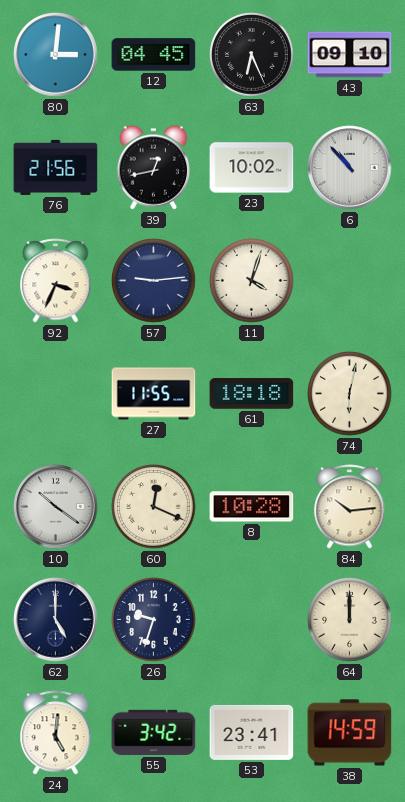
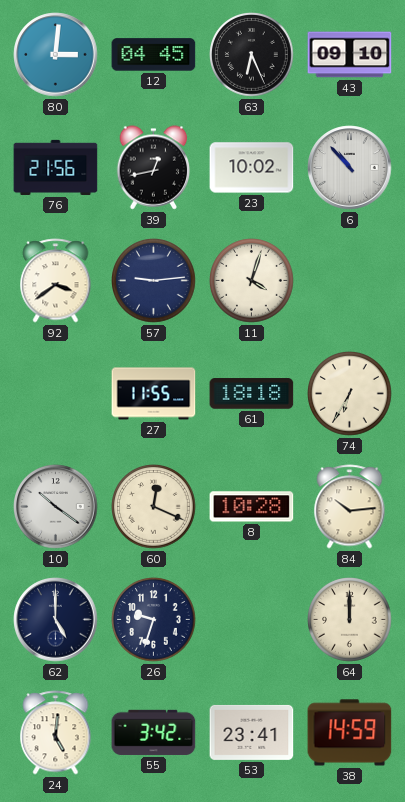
92: 3:34 -> 3:39
74: 6:02 -> 6:35
